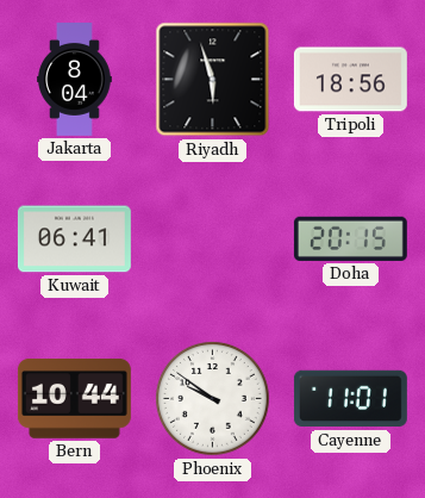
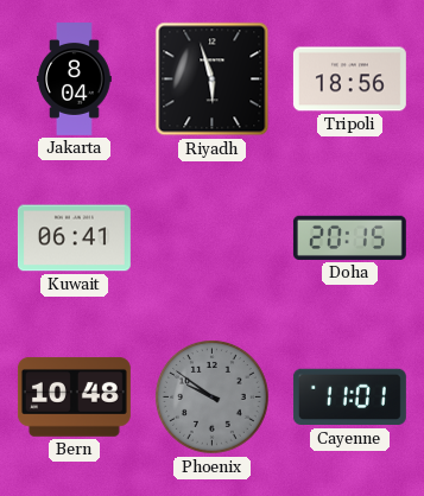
Bern: 10:44 -> 10:48
Phoenix dial: white -> grey
